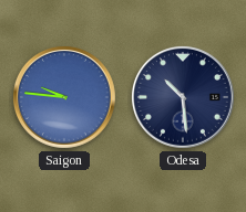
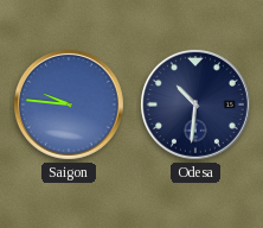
Odesa: 10:29 -> 10:31
